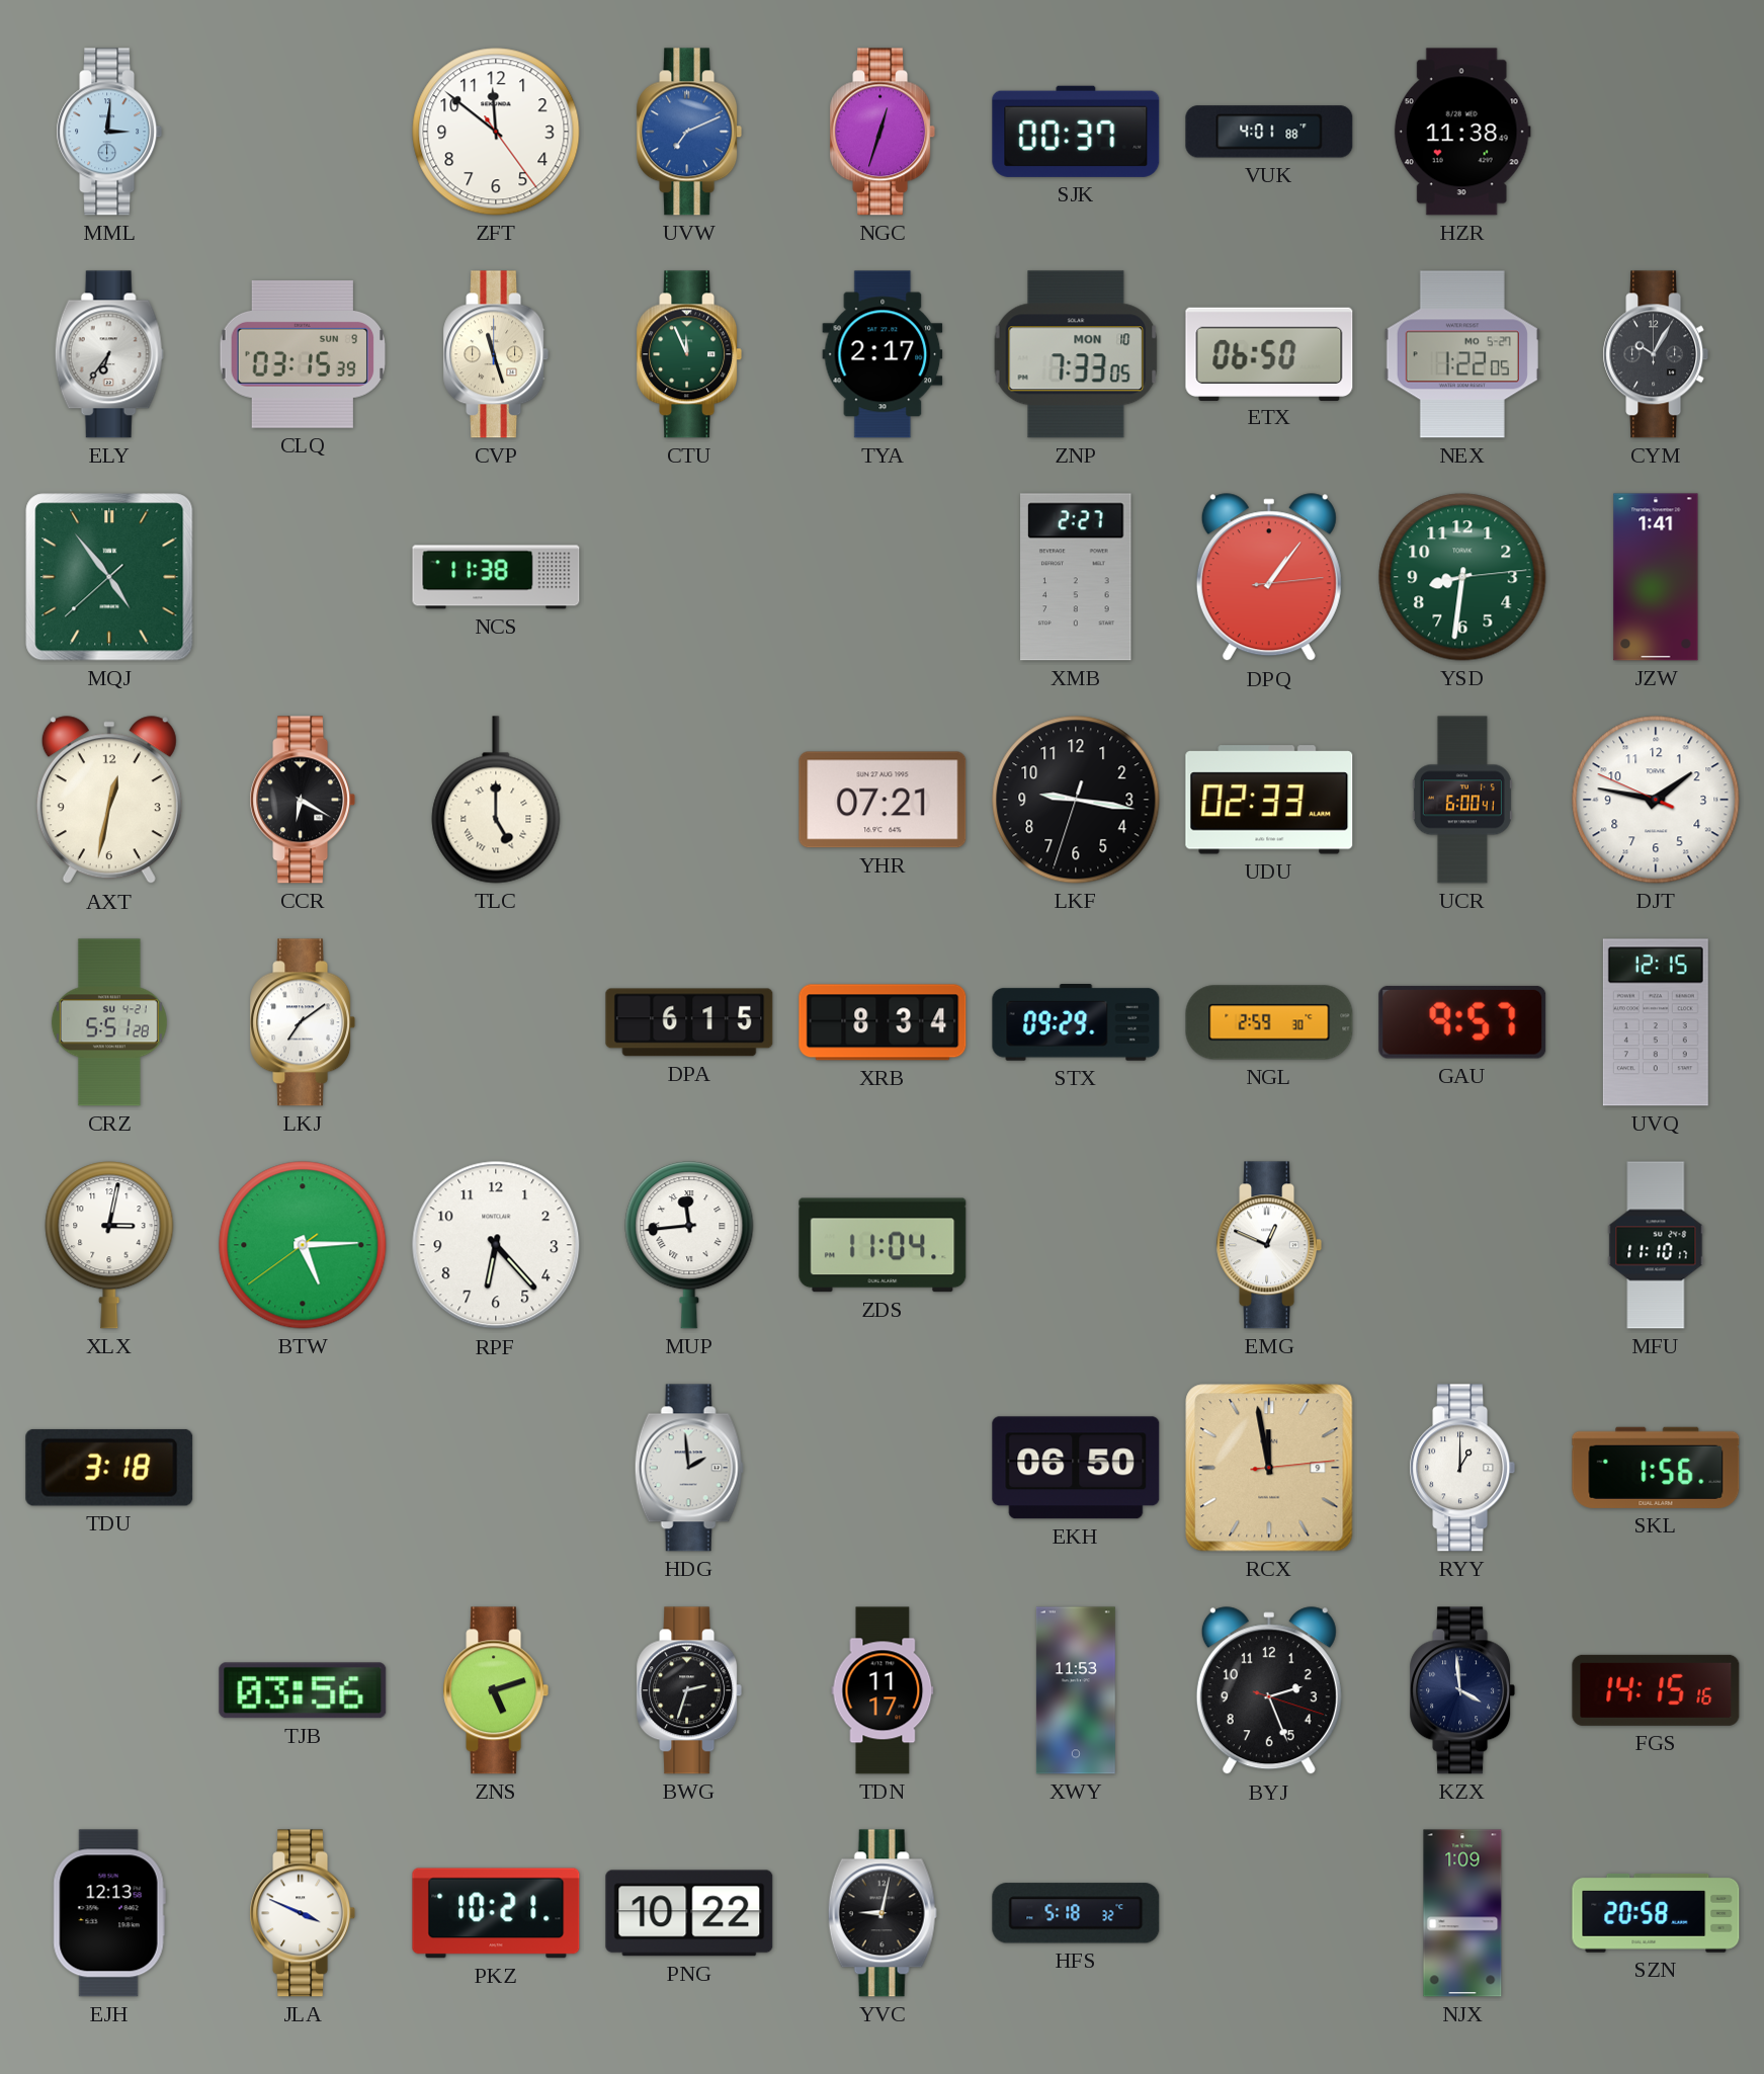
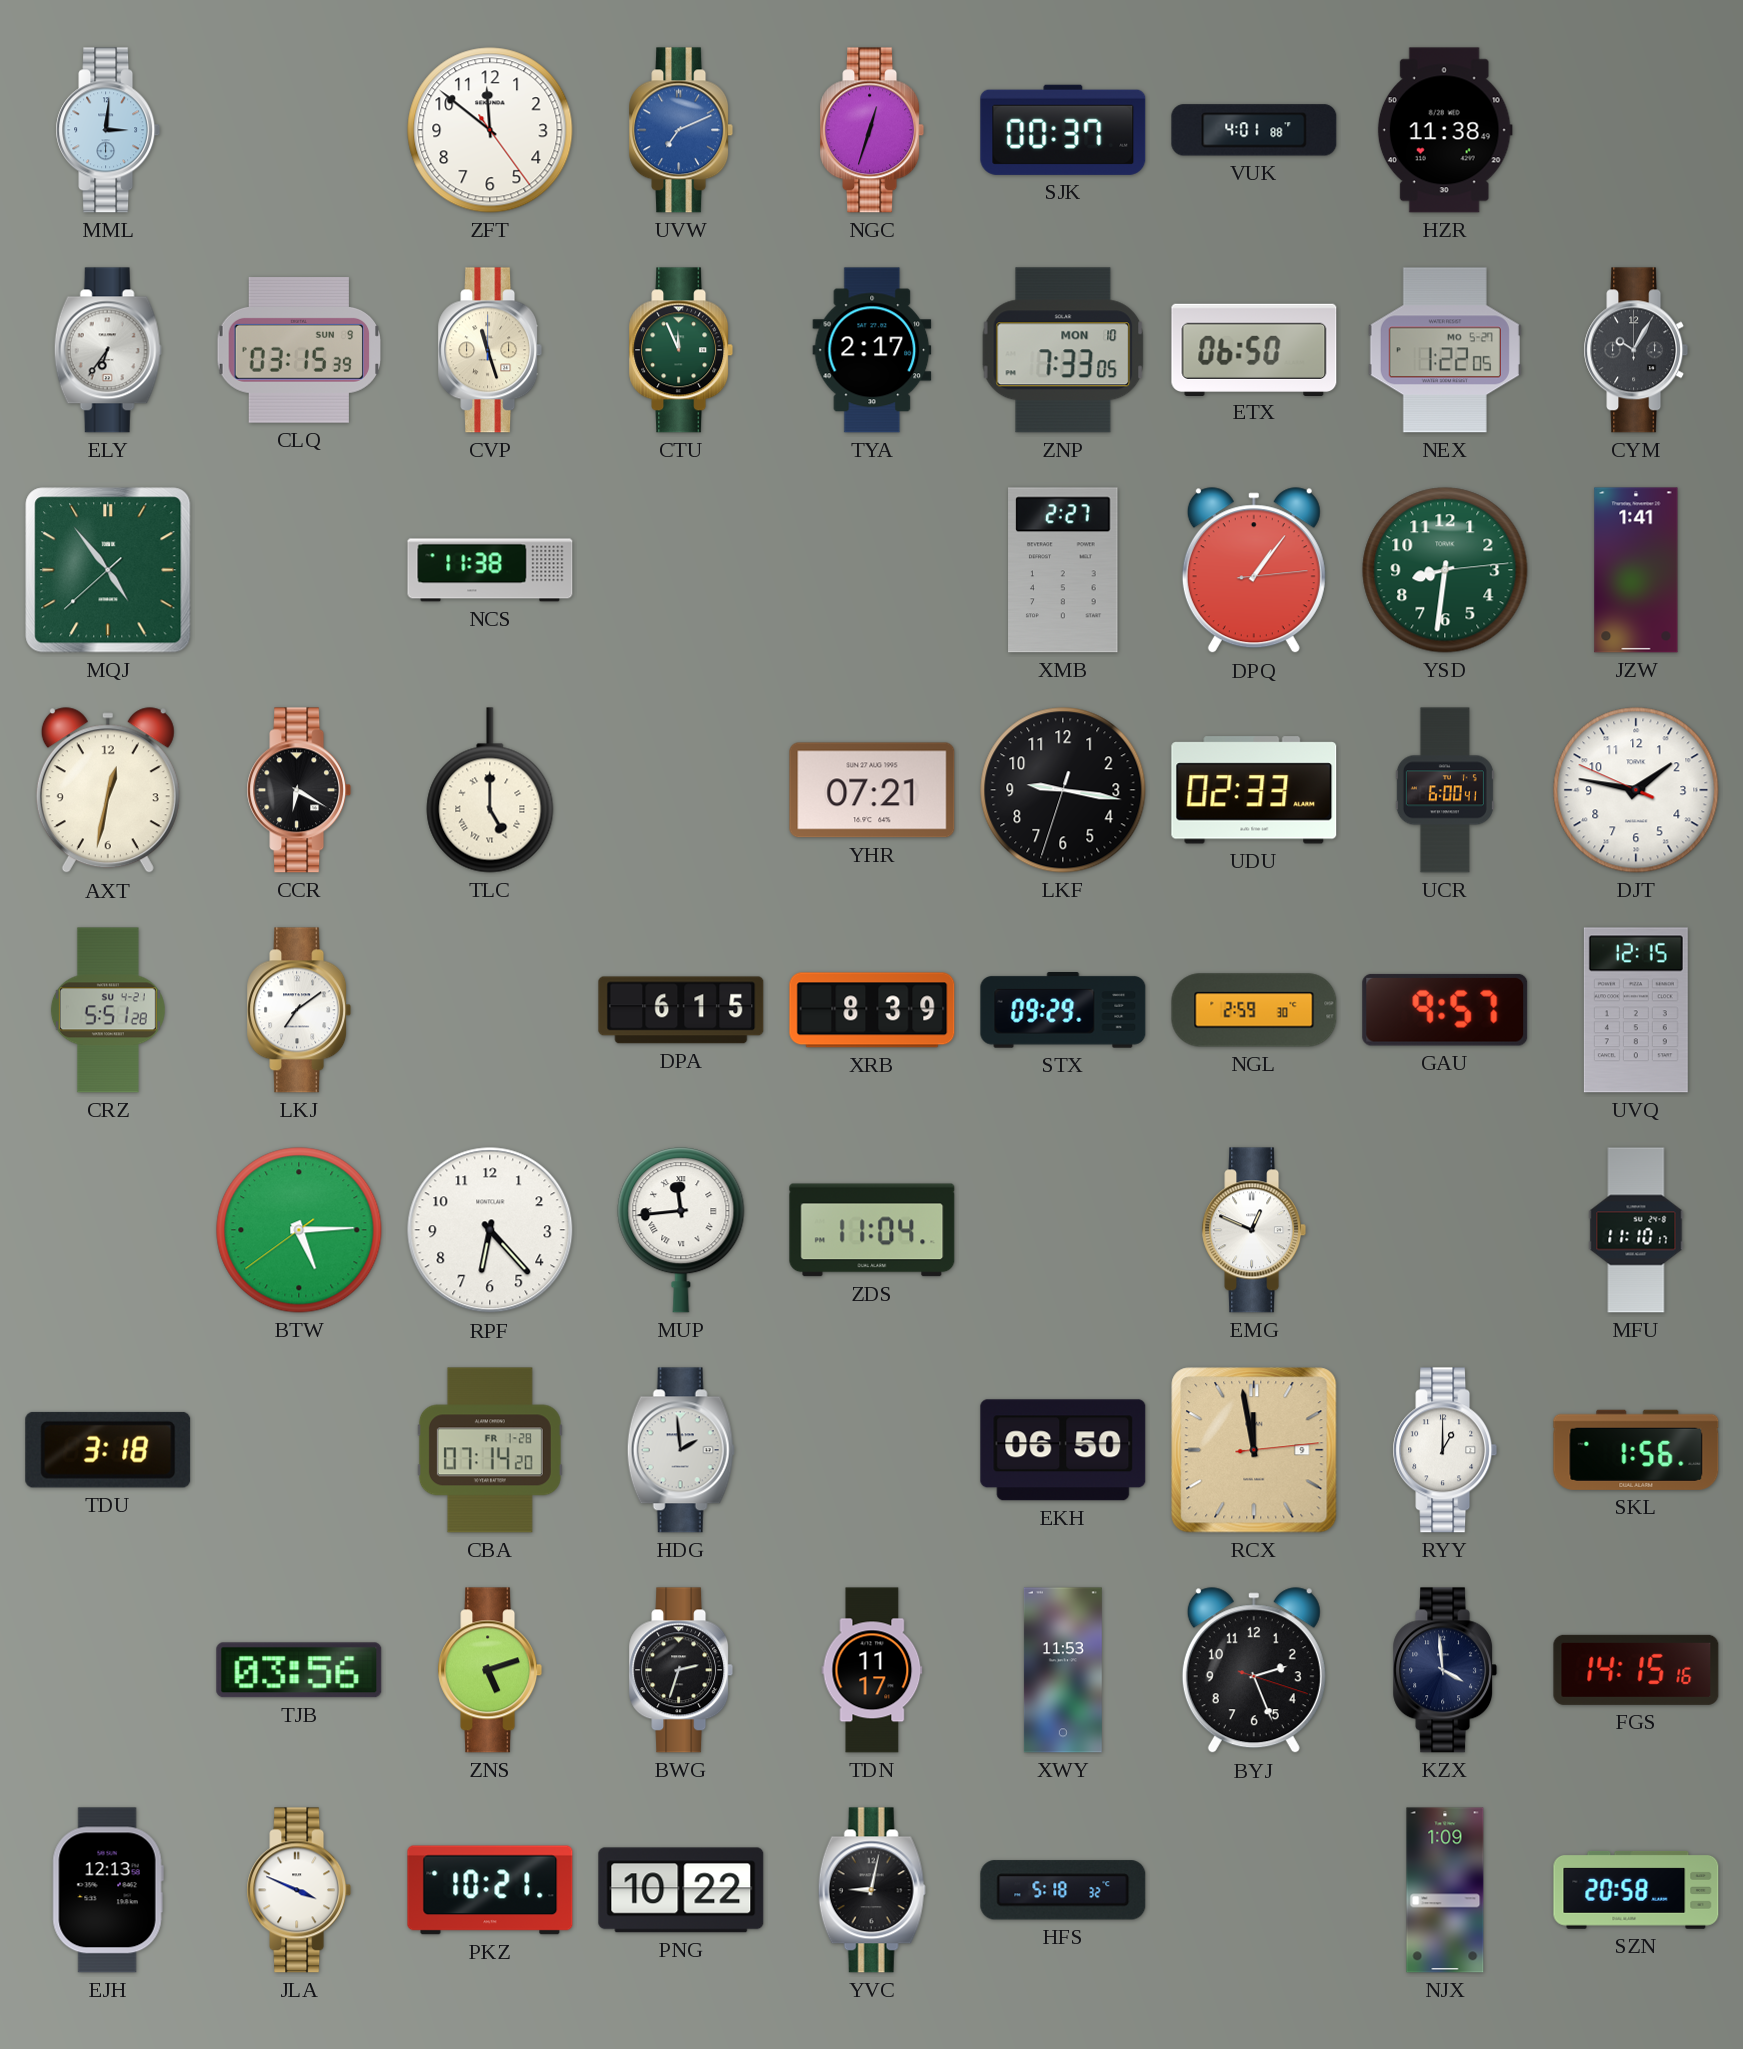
XRB: 8:34 -> 8:39
XLX: 3:02 -> none
CBA: none -> 07:14
